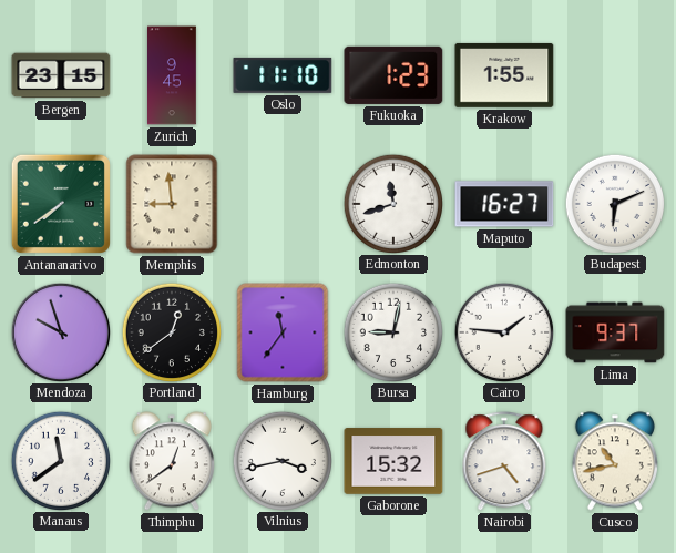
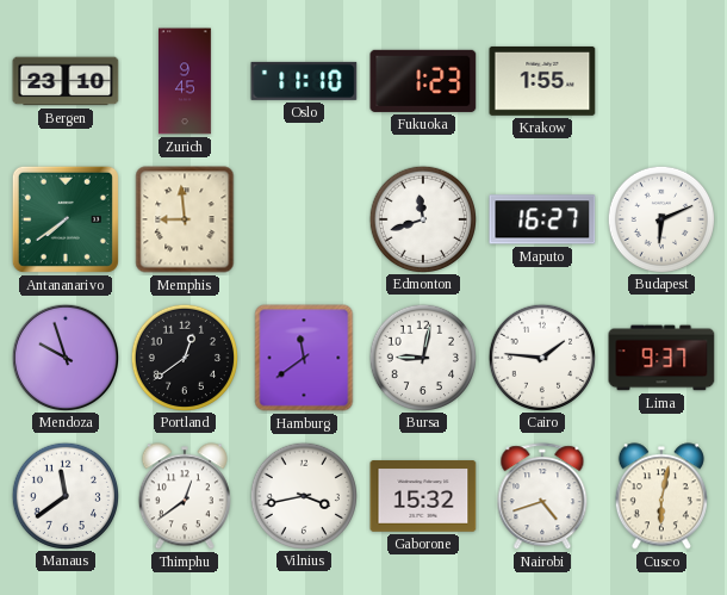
Bergen: 23:15 -> 23:10
Hamburg: 11:36 -> 11:39
Cusco: 10:43 -> 6:02
